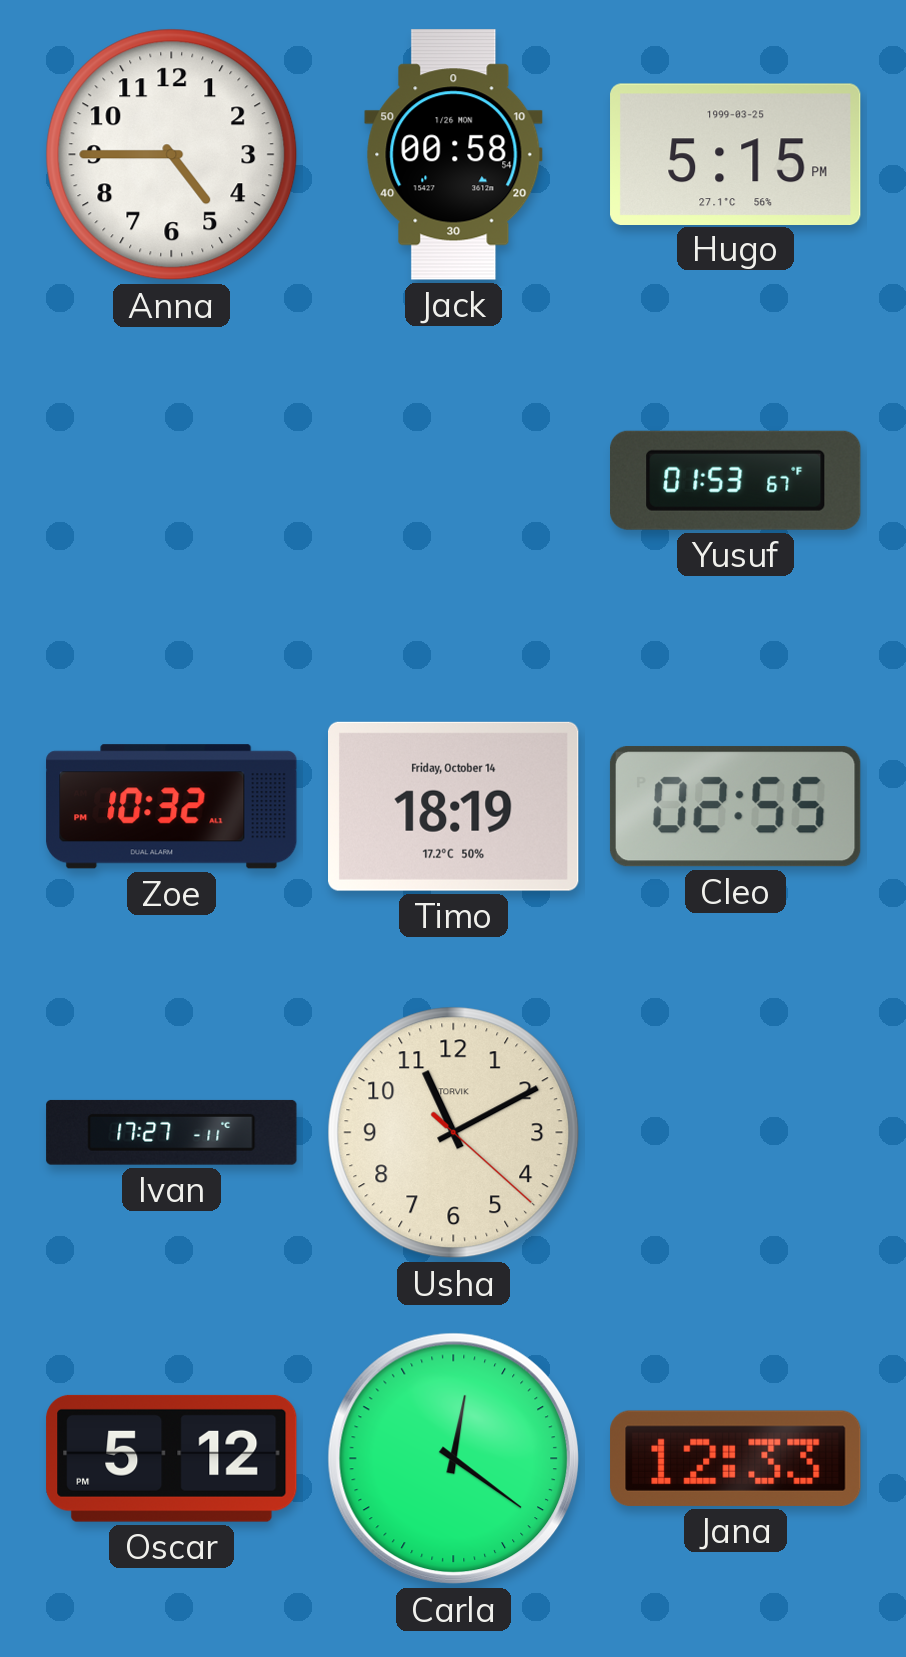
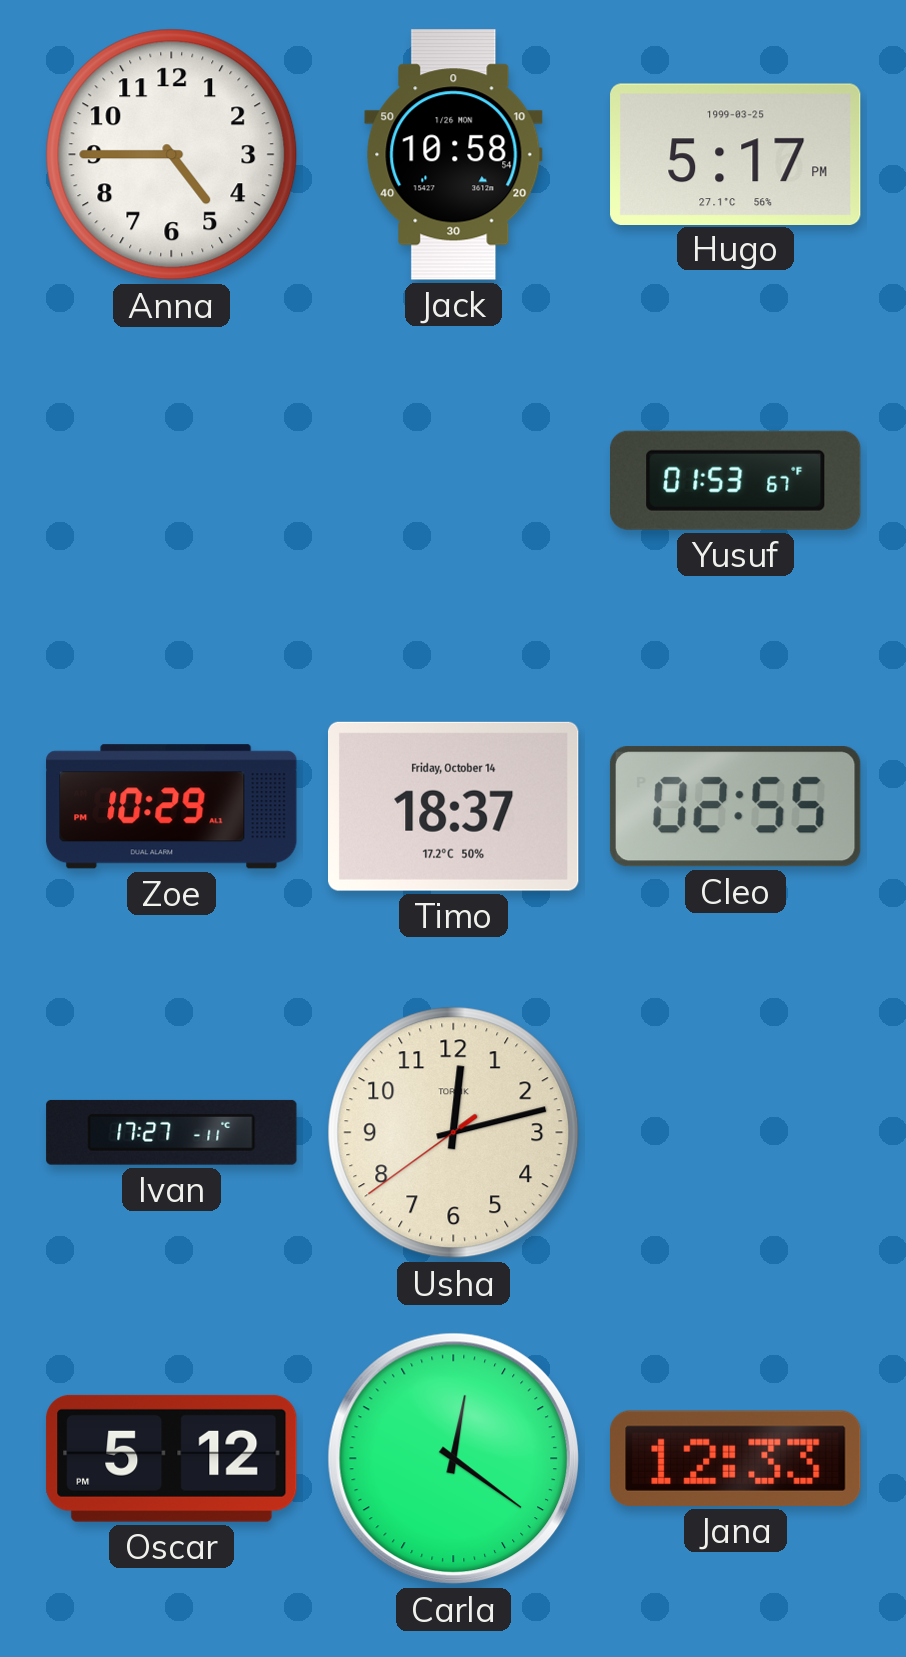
Jack: 00:58 -> 10:58
Hugo: 5:15 -> 5:17
Zoe: 10:32 -> 10:29
Timo: 18:19 -> 18:37
Usha: 11:10 -> 12:12
